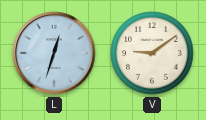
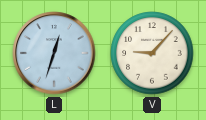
V: 9:09 -> 9:07
